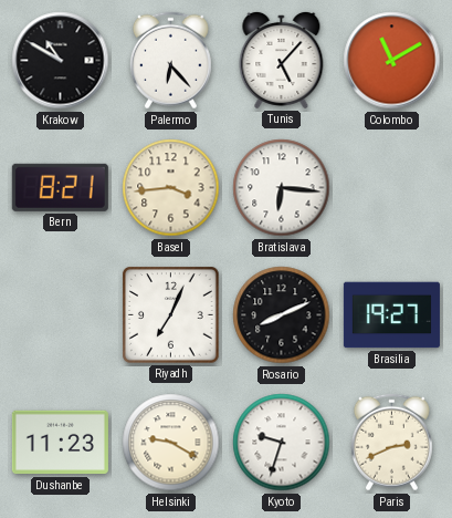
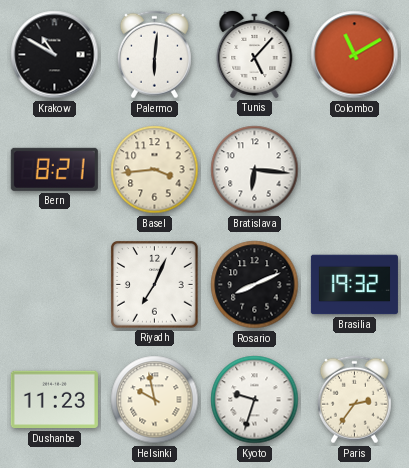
Palermo: 6:23 -> 6:01
Brasilia: 19:27 -> 19:32
Helsinki: 9:20 -> 9:58
Paris: 2:41 -> 2:36
